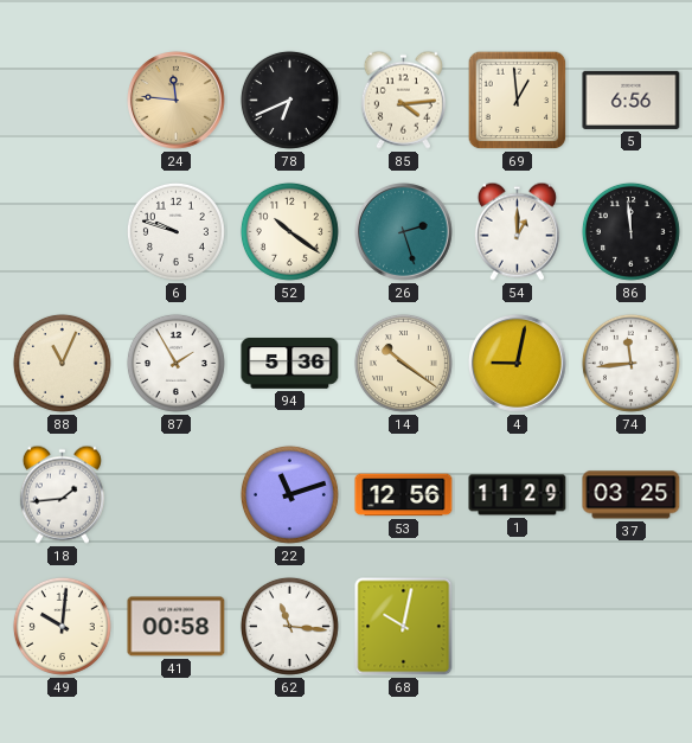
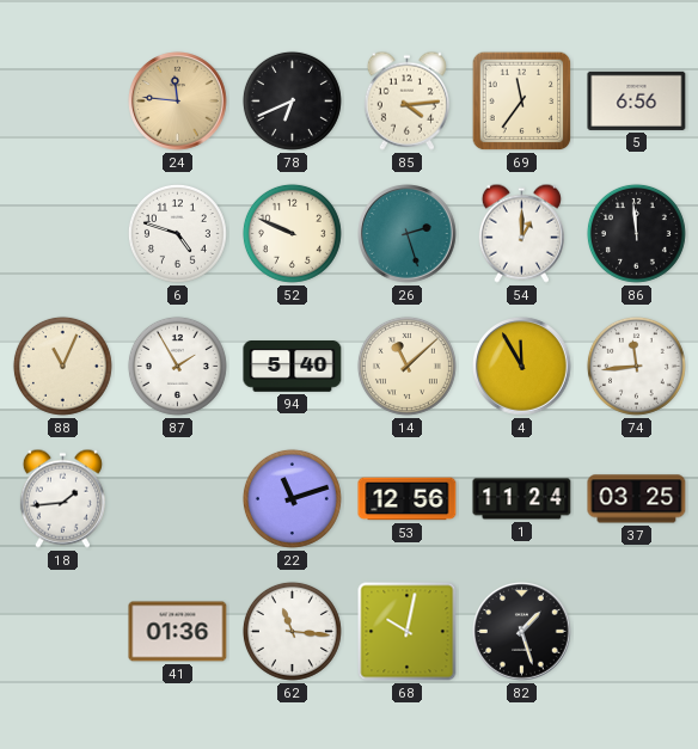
69: 12:59 -> 11:36
6: 9:48 -> 4:48
52: 10:21 -> 9:49
94: 5:36 -> 5:40
14: 10:21 -> 11:08
4: 9:02 -> 11:55
1: 11:29 -> 11:24
49: 10:01 -> none
41: 00:58 -> 01:36
82: none -> 1:27
